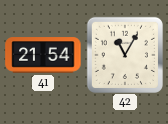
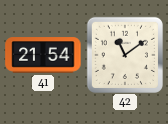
42: 11:05 -> 11:09
